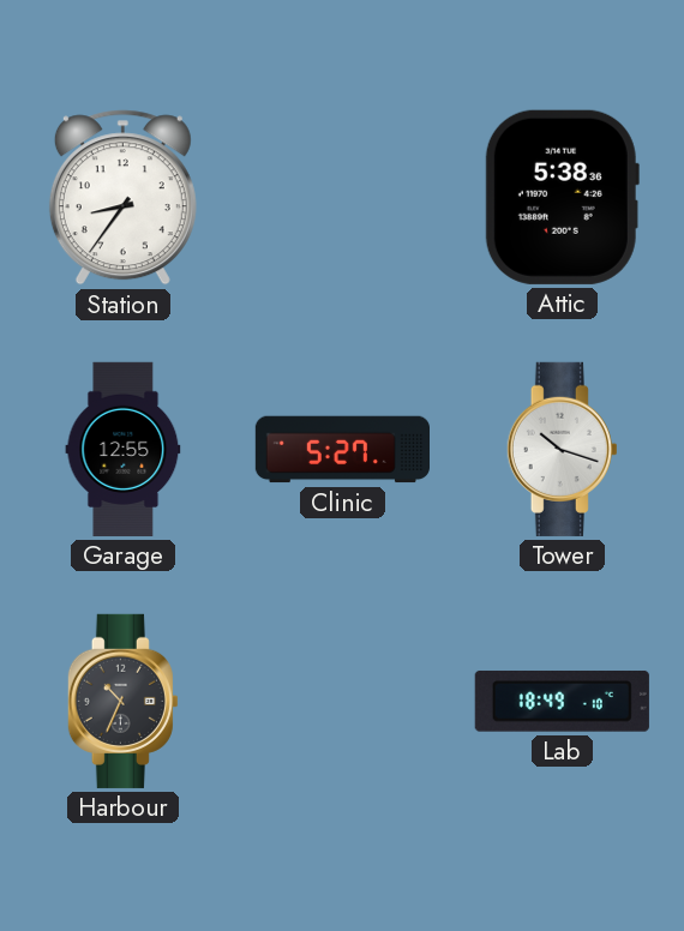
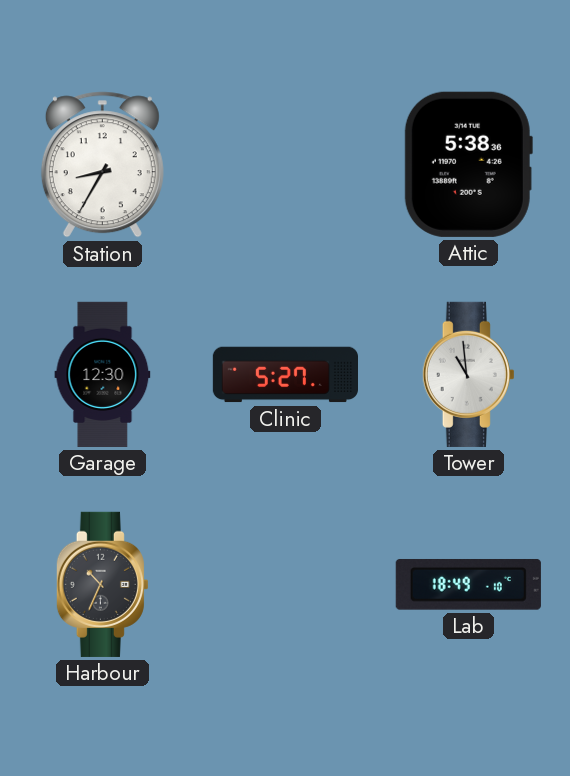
Station: 8:36 -> 8:35
Garage: 12:55 -> 12:30
Tower: 10:18 -> 10:59
